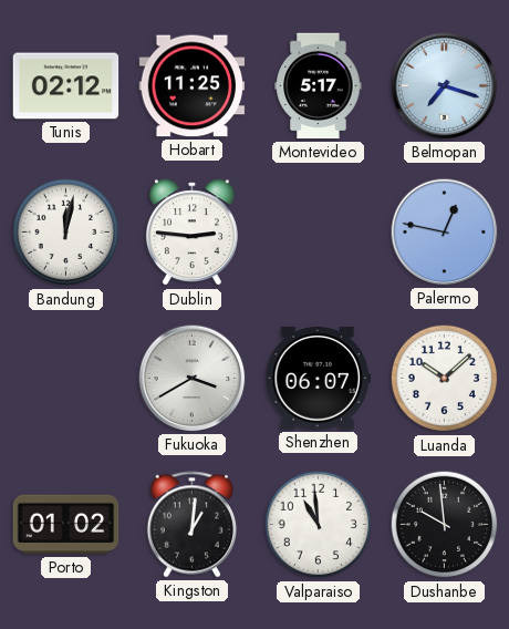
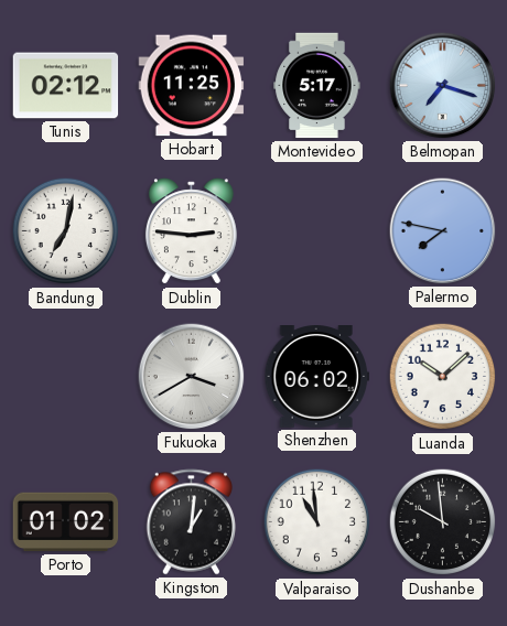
Bandung: 12:02 -> 7:02
Palermo: 12:47 -> 7:47
Shenzhen: 06:07 -> 06:02
